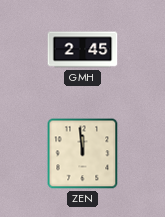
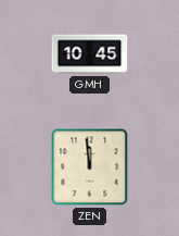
GMH: 2:45 -> 10:45
